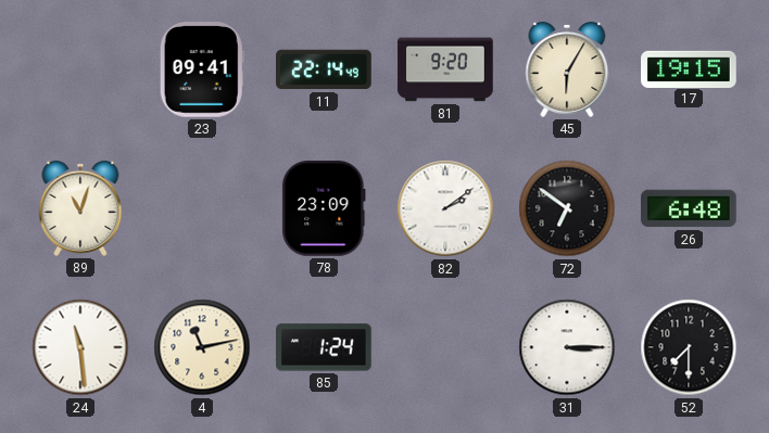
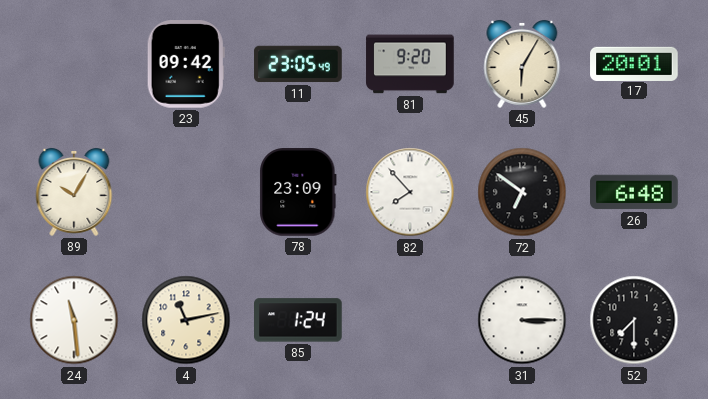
23: 09:41 -> 09:42
11: 22:14 -> 23:05
17: 19:15 -> 20:01
89: 11:03 -> 10:05
82: 2:09 -> 7:53
